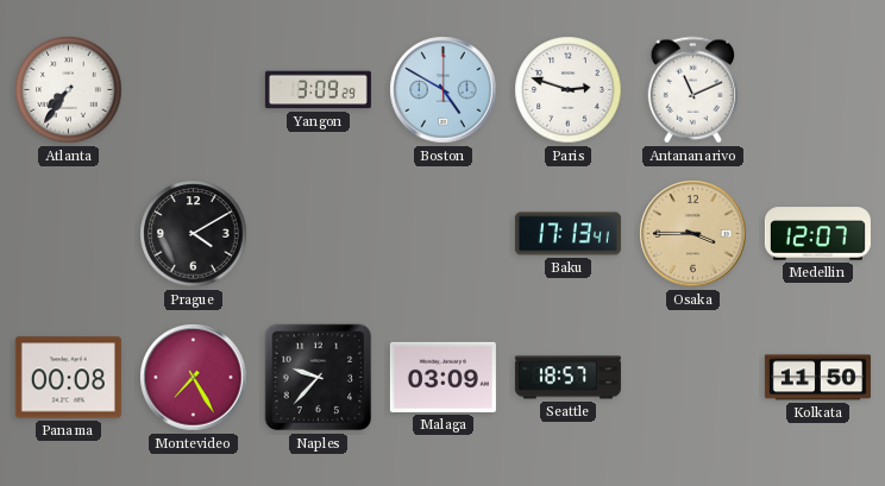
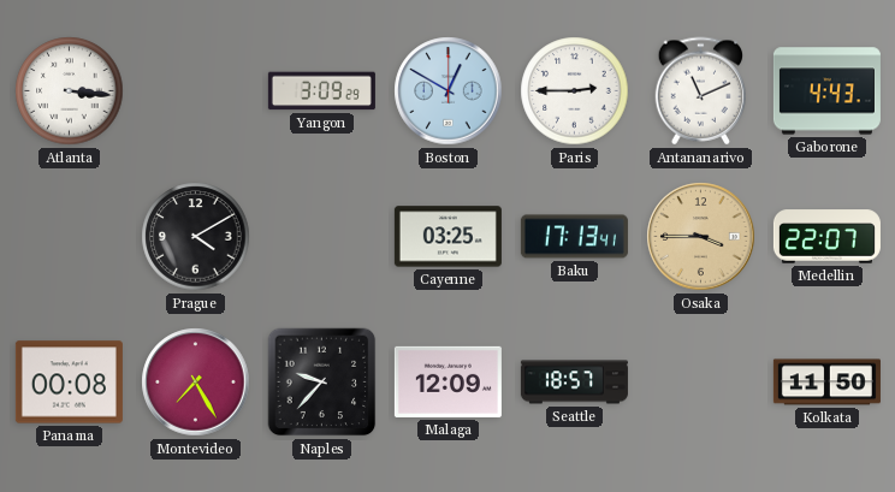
Atlanta: 7:36 -> 3:16
Boston: 4:50 -> 12:50
Paris: 2:48 -> 2:45
Gaborone: none -> 4:43
Cayenne: none -> 03:25
Medellin: 12:07 -> 22:07
Malaga: 03:09 -> 12:09
